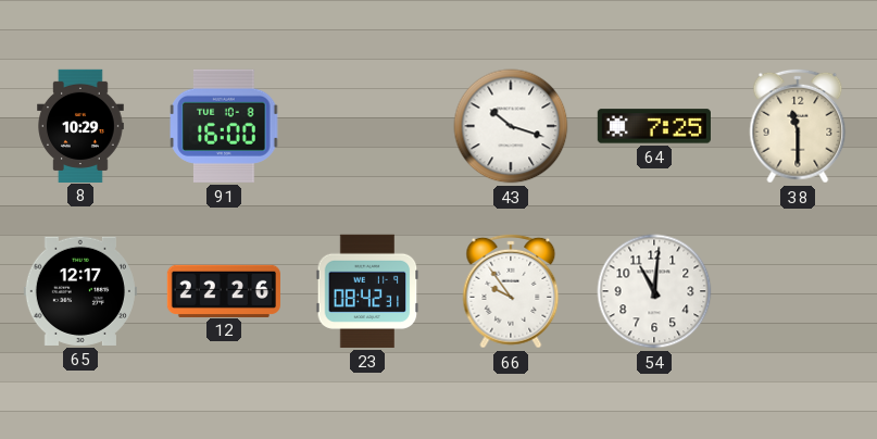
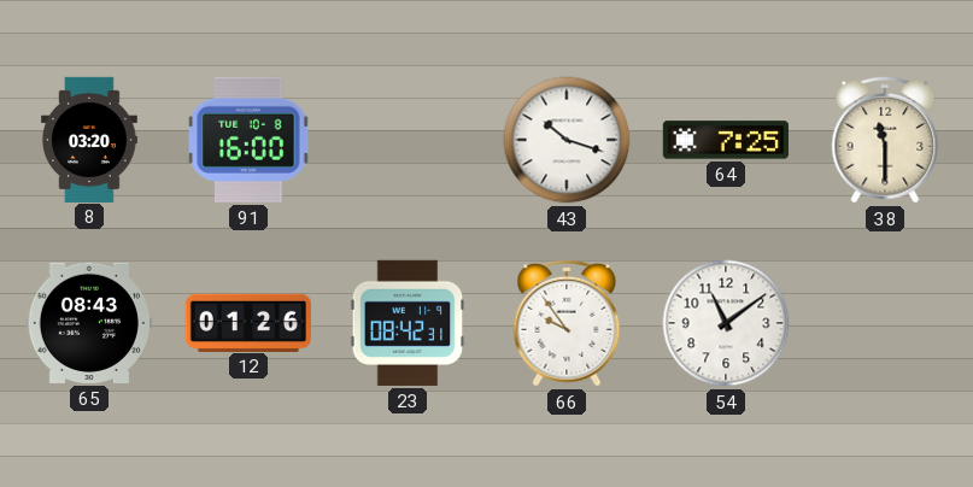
8: 10:29 -> 03:20
65: 12:17 -> 08:43
12: 22:26 -> 01:26
54: 11:01 -> 11:09
